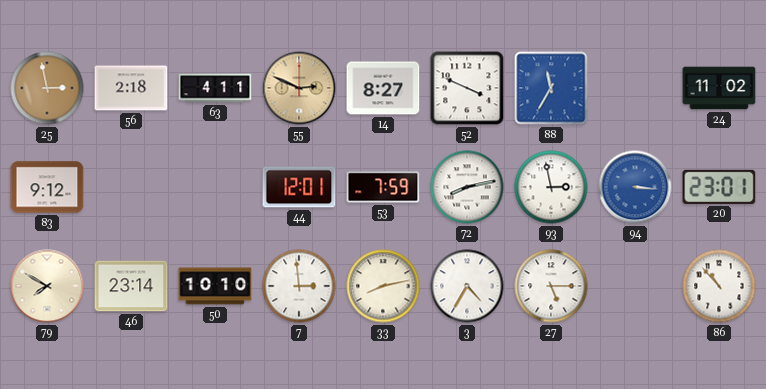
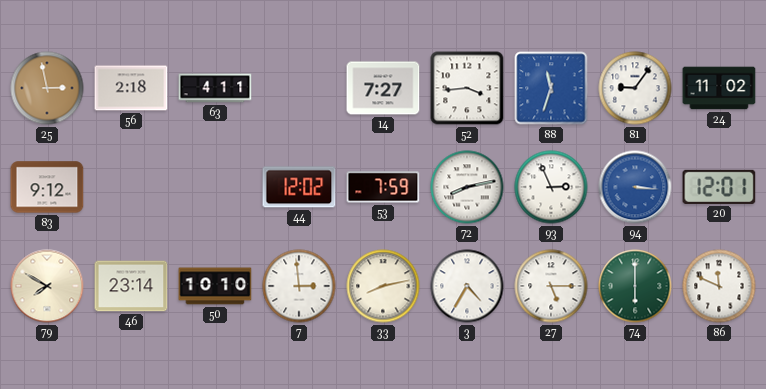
55: 2:49 -> none
14: 8:27 -> 7:27
52: 3:49 -> 3:44
88: 11:35 -> 11:33
81: none -> 9:06
44: 12:01 -> 12:02
93: 2:58 -> 2:56
20: 23:01 -> 12:01
74: none -> 6:00
86: 10:53 -> 11:49
